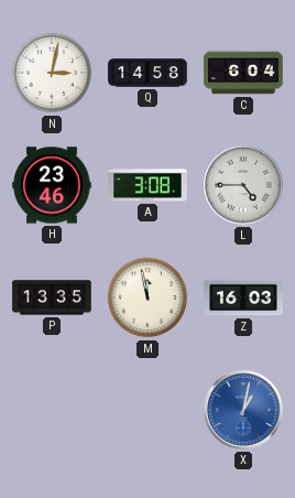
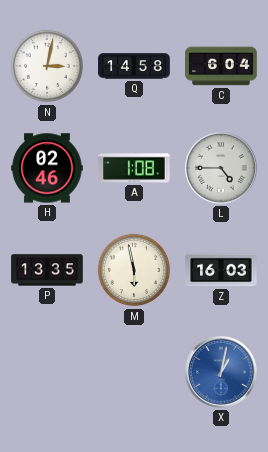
H: 23:46 -> 02:46
A: 3:08 -> 1:08
M: 11:58 -> 5:58
